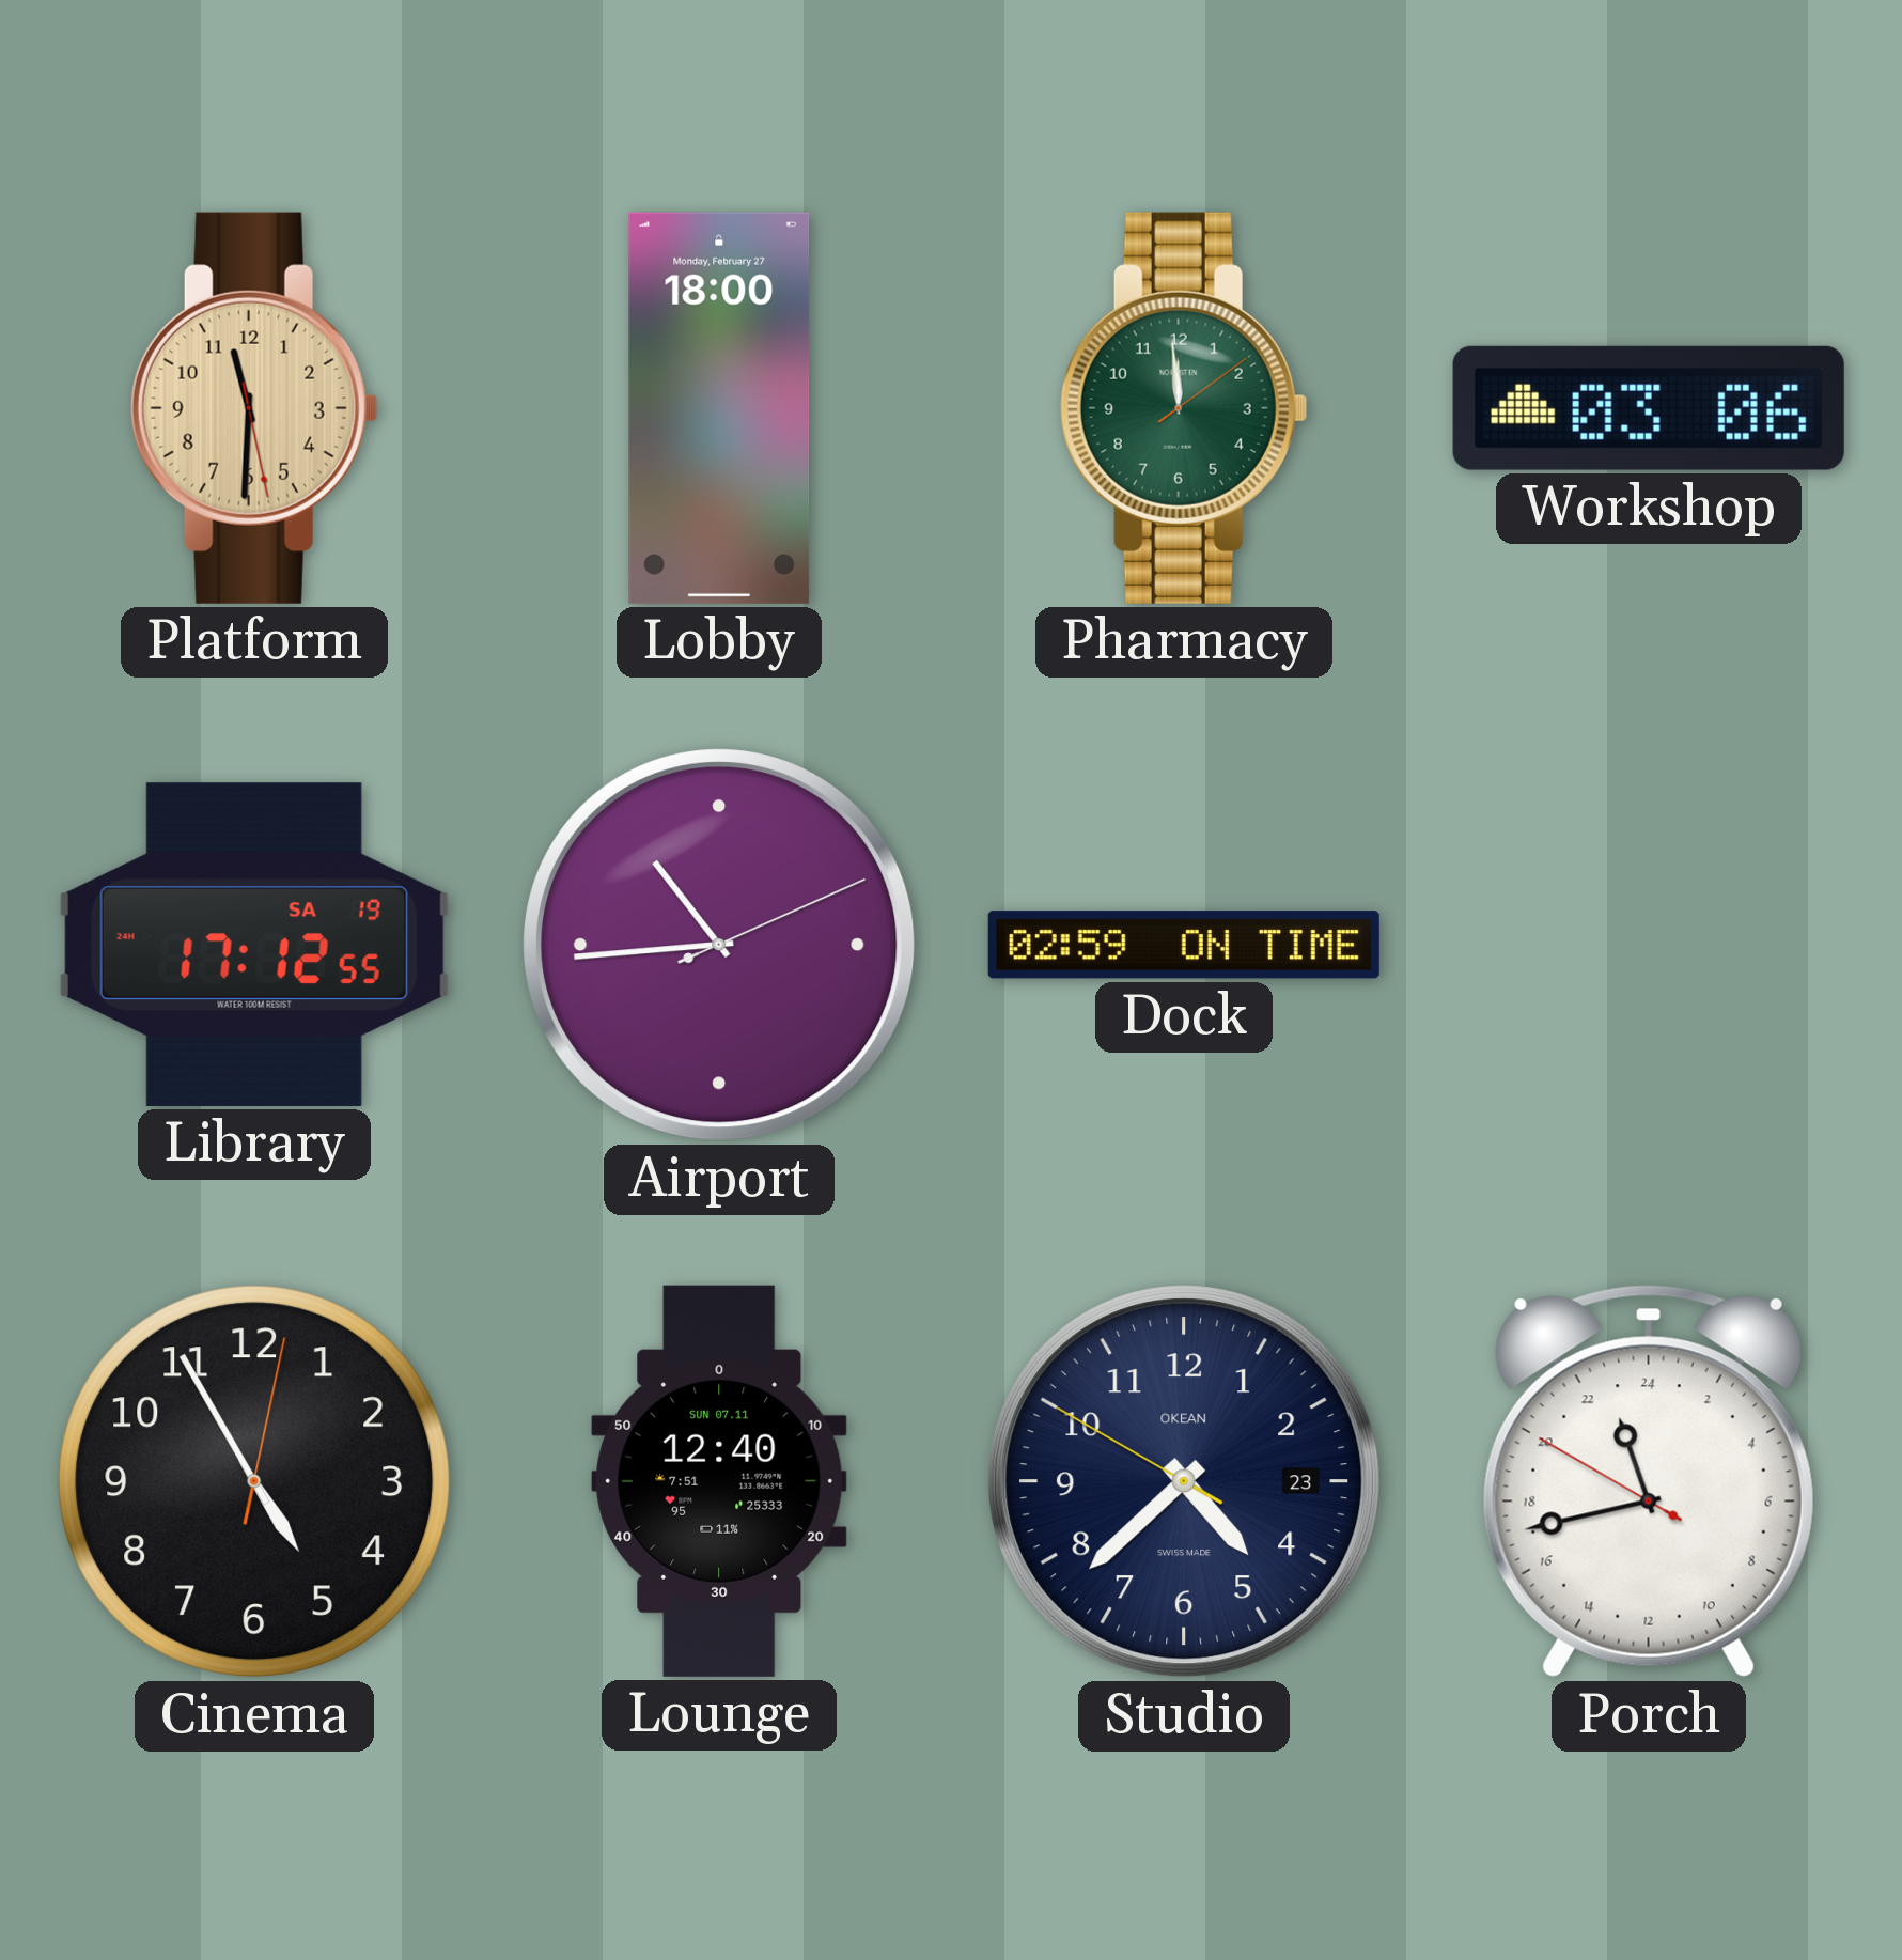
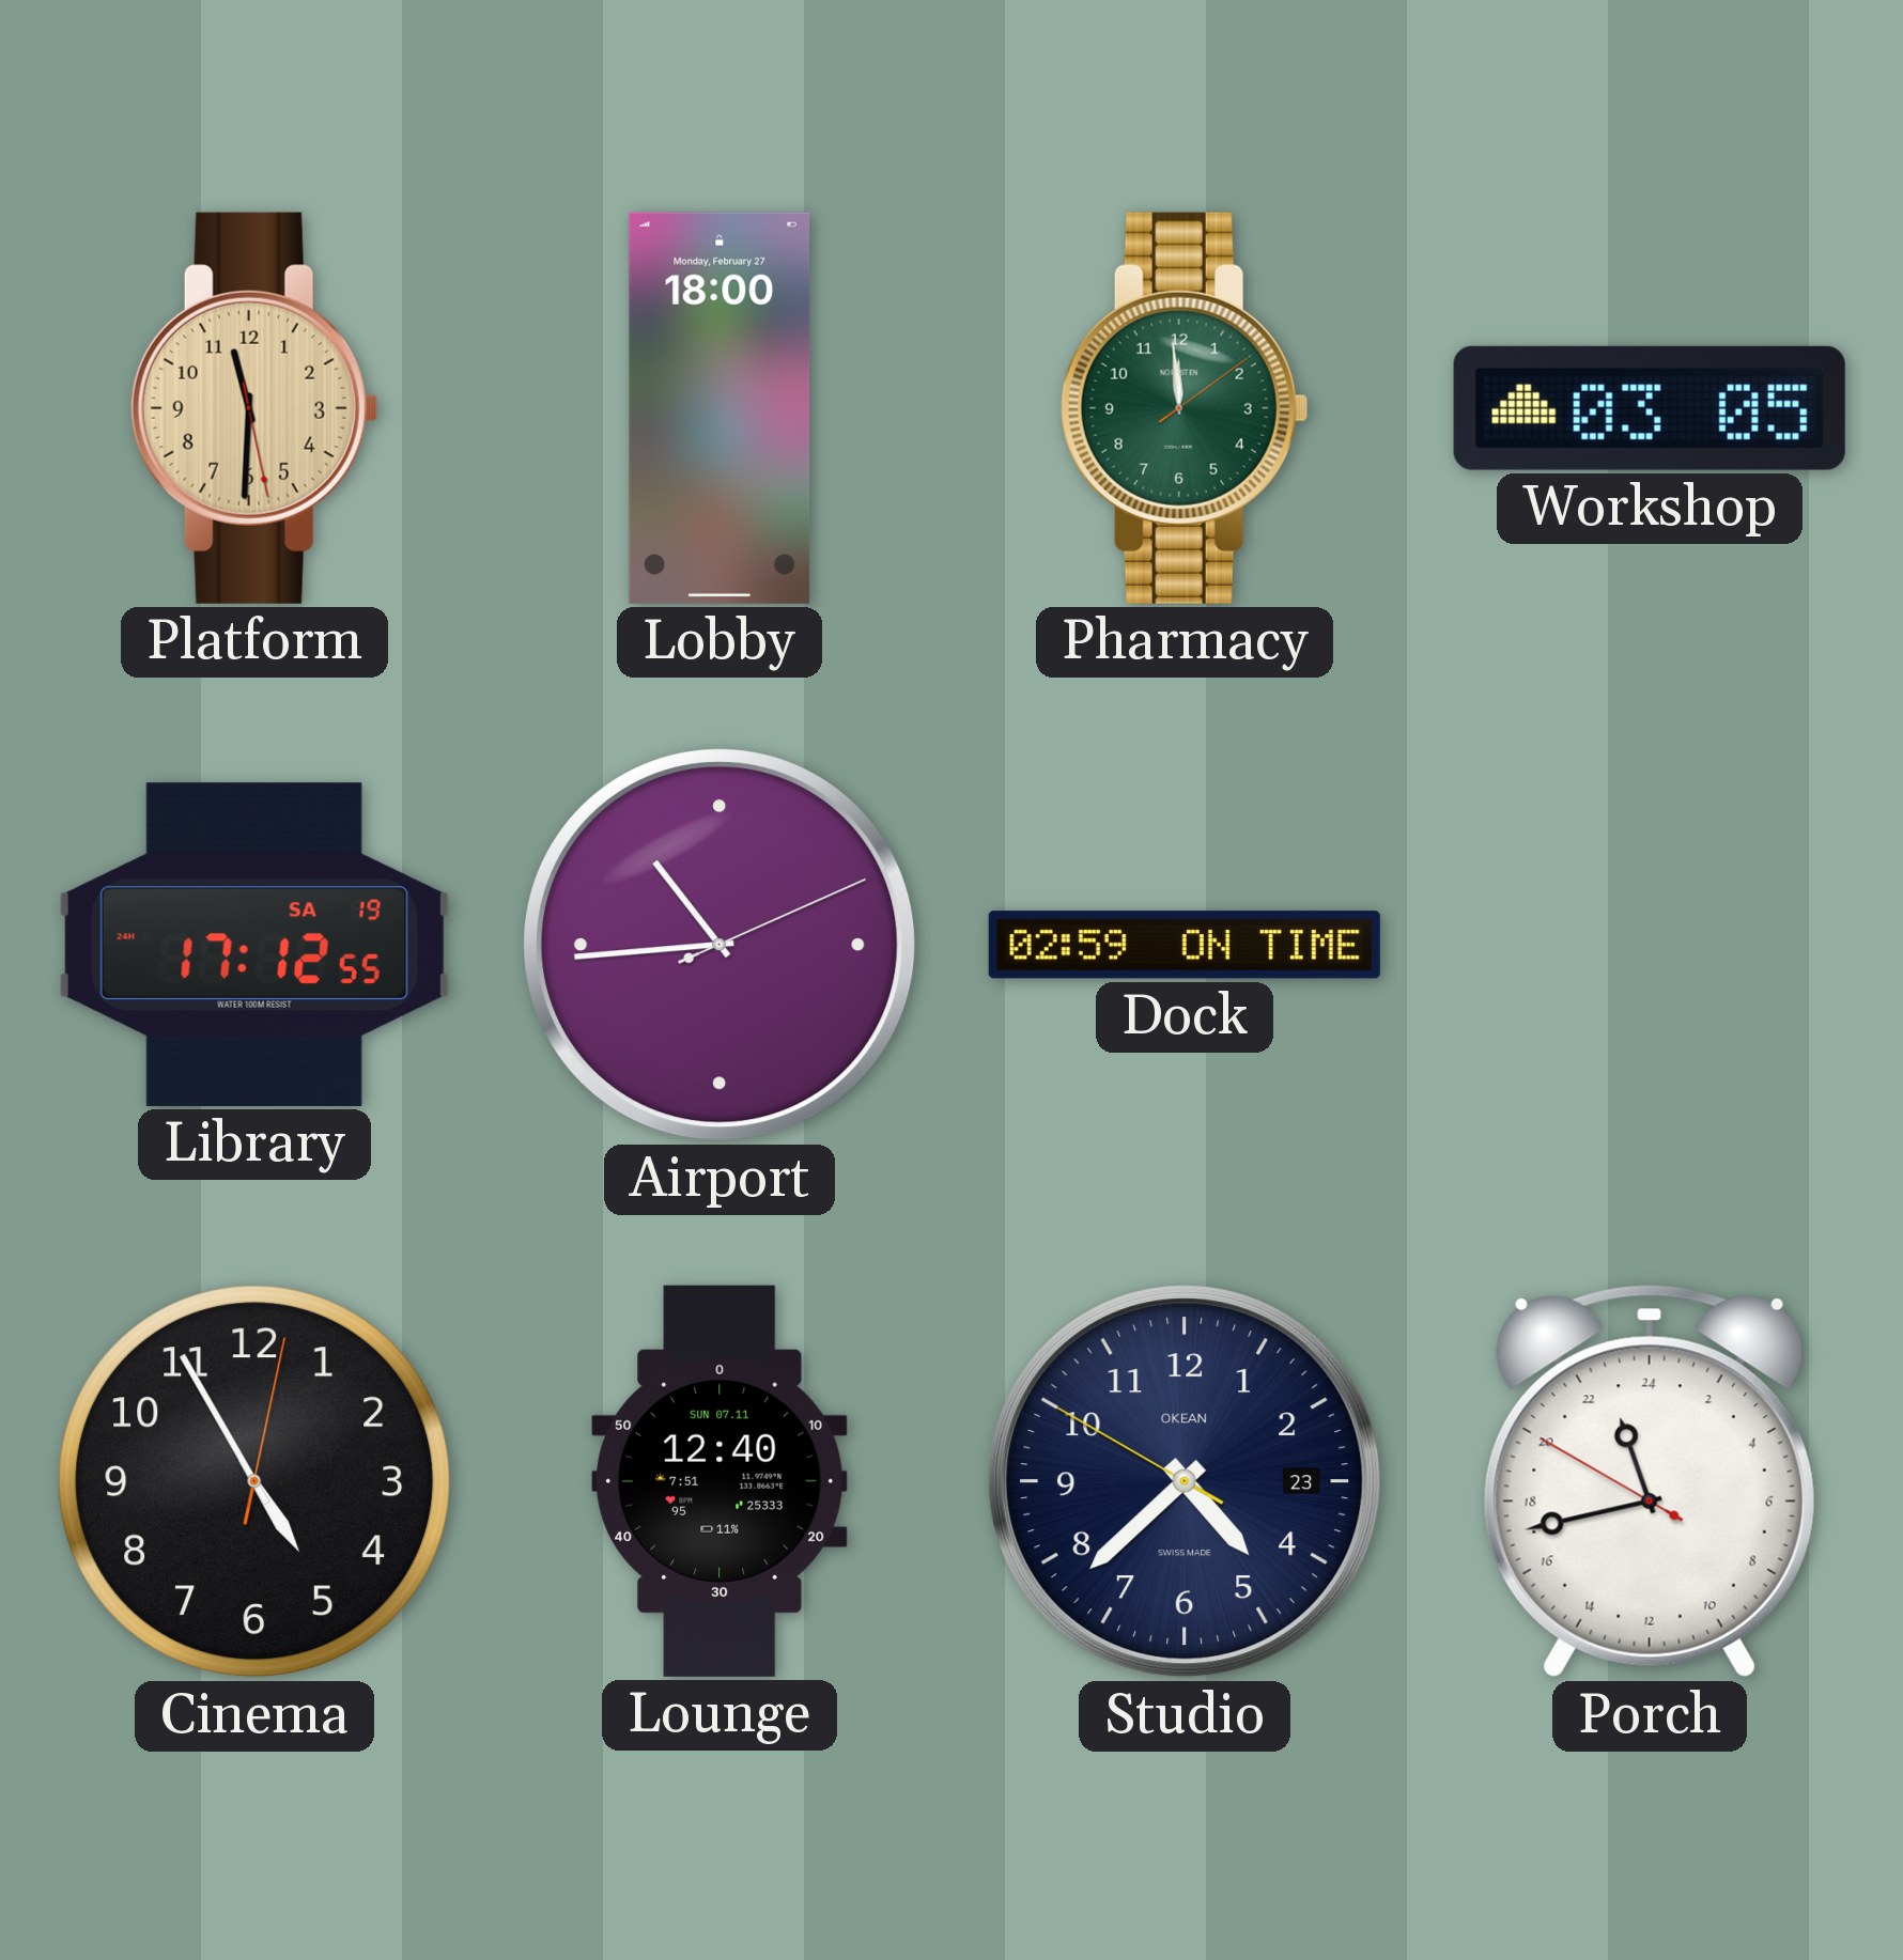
Workshop: 03:06 -> 03:05
